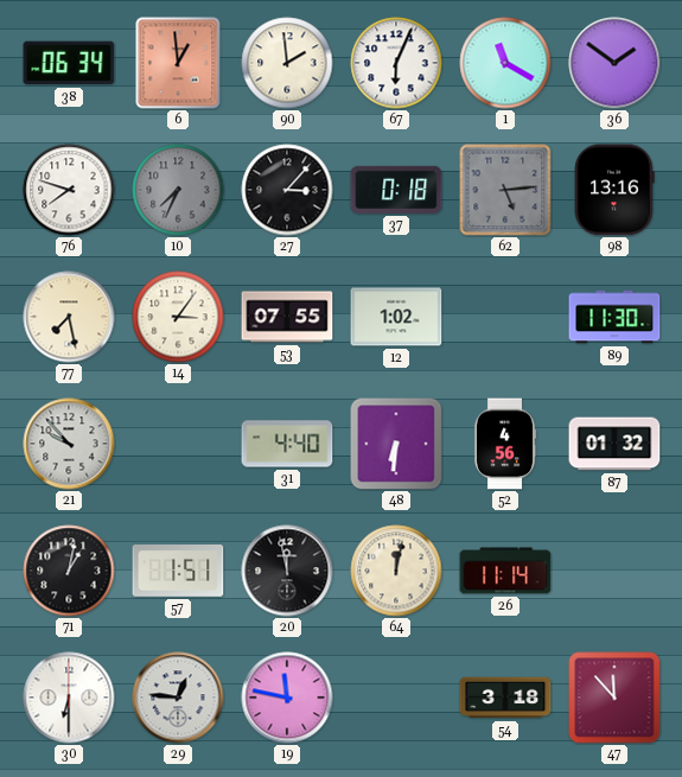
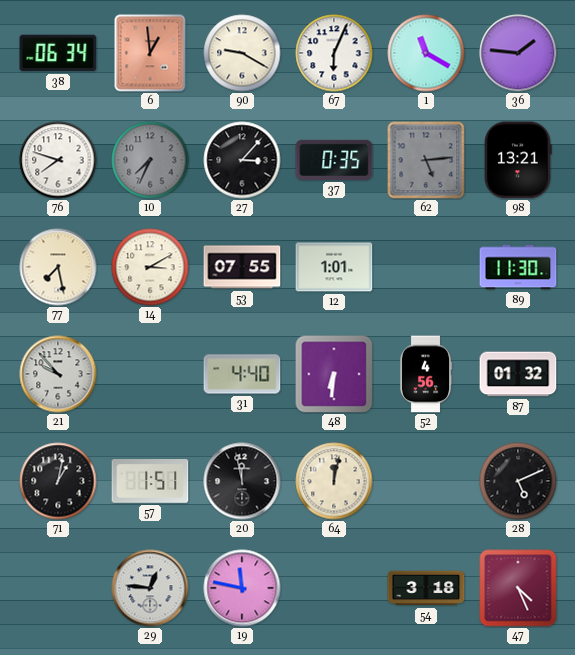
90: 1:59 -> 9:20
36: 1:51 -> 1:46
37: 0:18 -> 0:35
98: 13:16 -> 13:21
14: 3:06 -> 3:10
12: 1:02 -> 1:01
26: 11:14 -> none
28: none -> 5:11
30: 6:30 -> none
47: 11:53 -> 4:26
